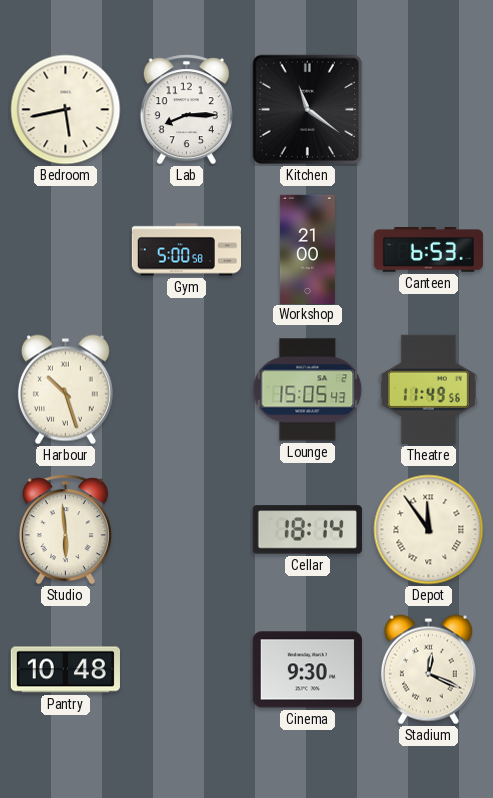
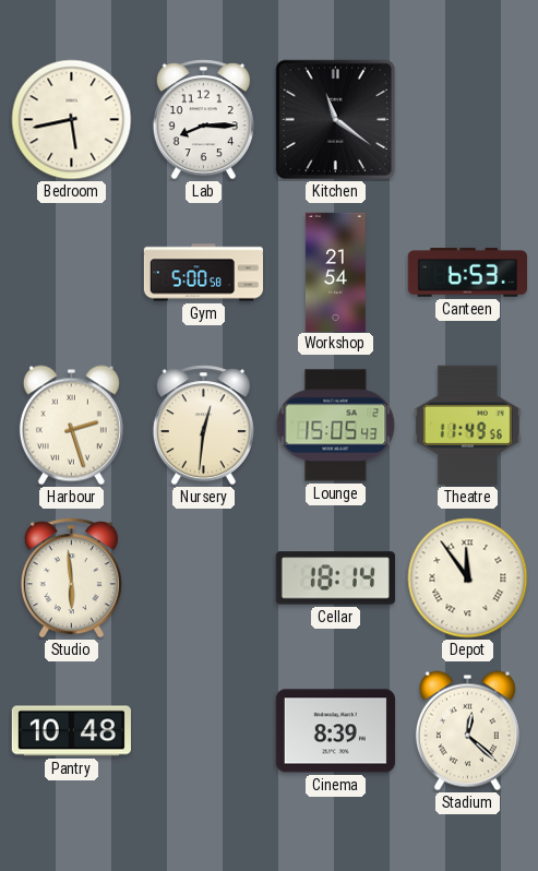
Workshop: 21:00 -> 21:54
Harbour: 10:27 -> 2:27
Nursery: none -> 12:31
Cinema: 9:30 -> 8:39
Stadium: 12:19 -> 12:22
